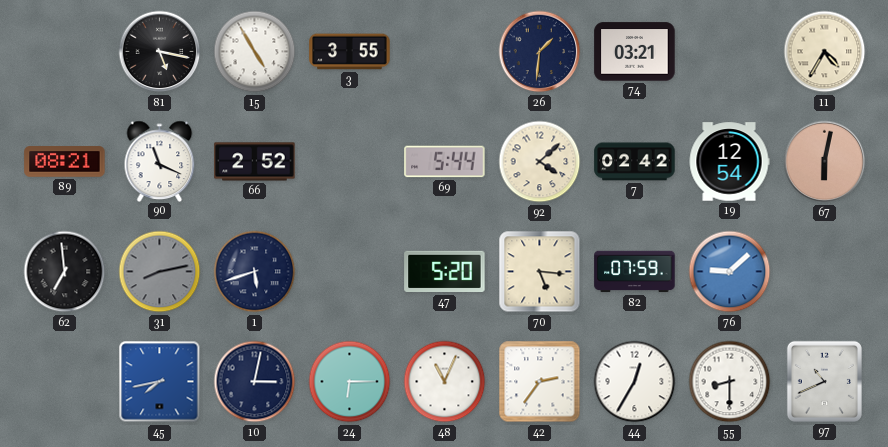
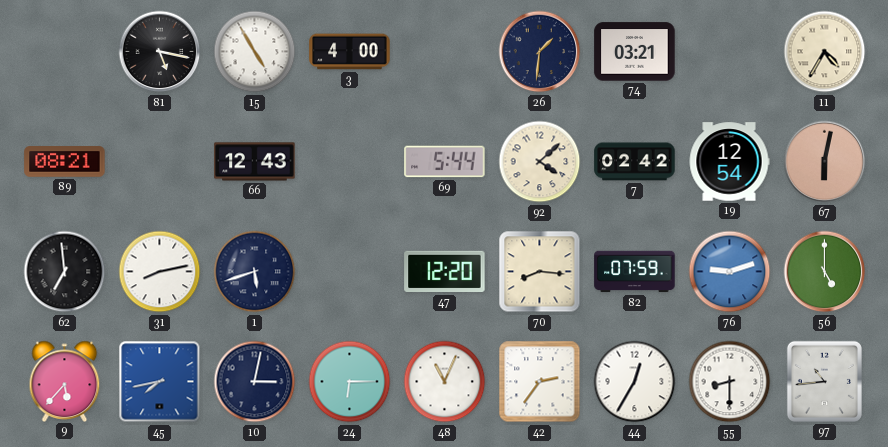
3: 3:55 -> 4:00
90: 11:19 -> none
66: 2:52 -> 12:43
31 dial: grey -> white
47: 5:20 -> 12:20
70: 5:16 -> 8:16
76: 9:08 -> 9:12
56: none -> 5:00
9: none -> 5:37
97: 10:41 -> 10:44
